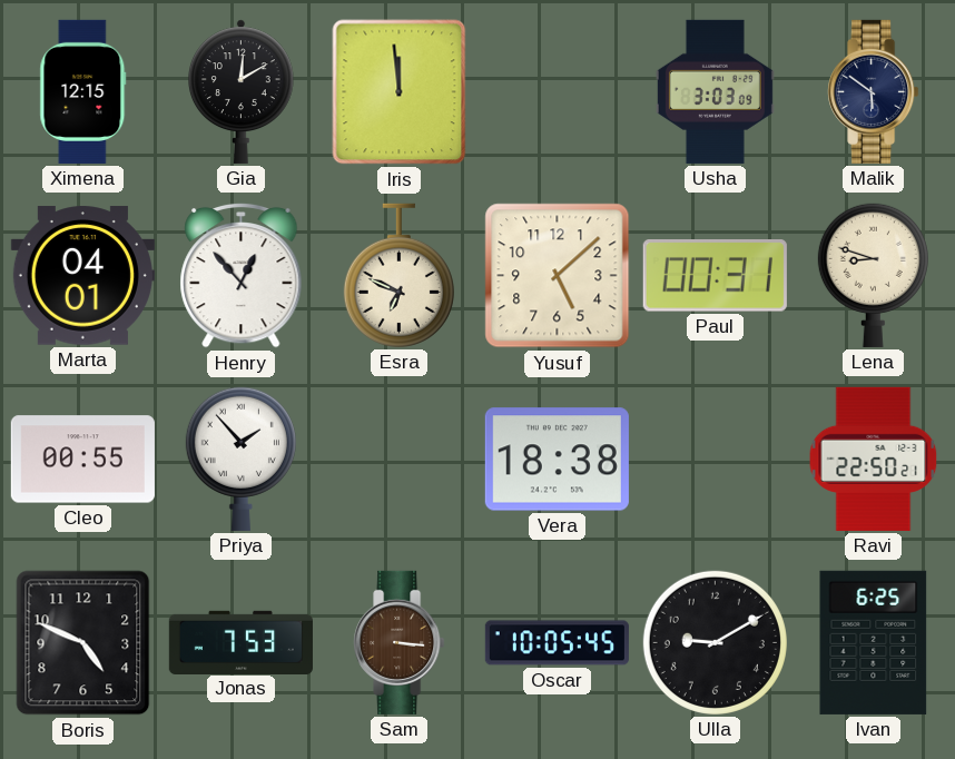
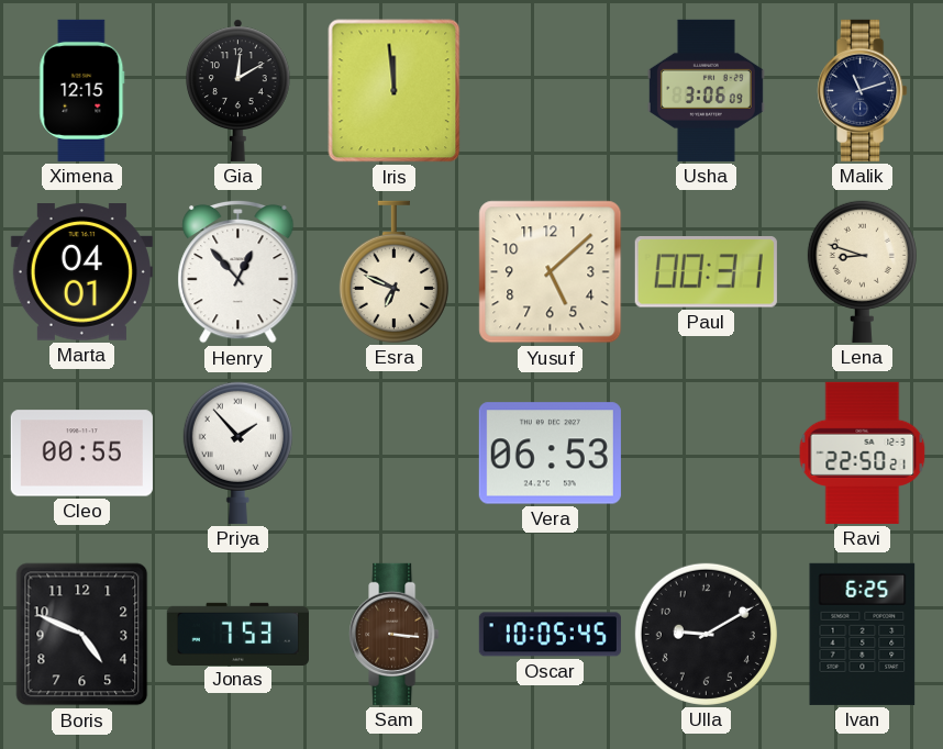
Usha: 3:03 -> 3:06
Malik: 5:51 -> 11:12
Vera: 18:38 -> 06:53
